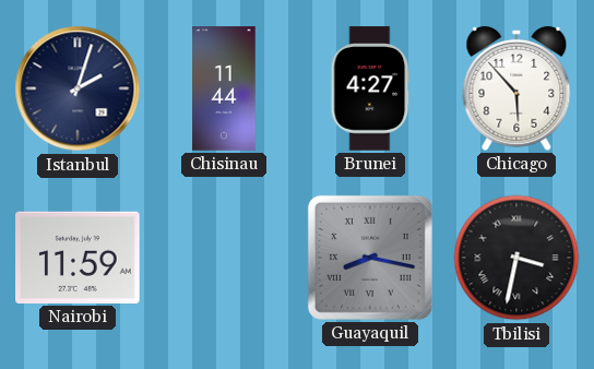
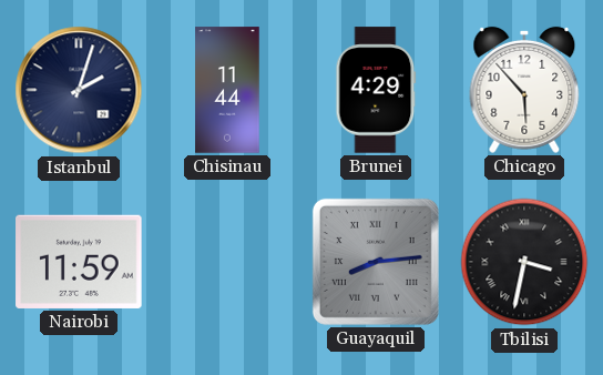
Brunei: 4:27 -> 4:29
Guayaquil: 8:17 -> 8:14
